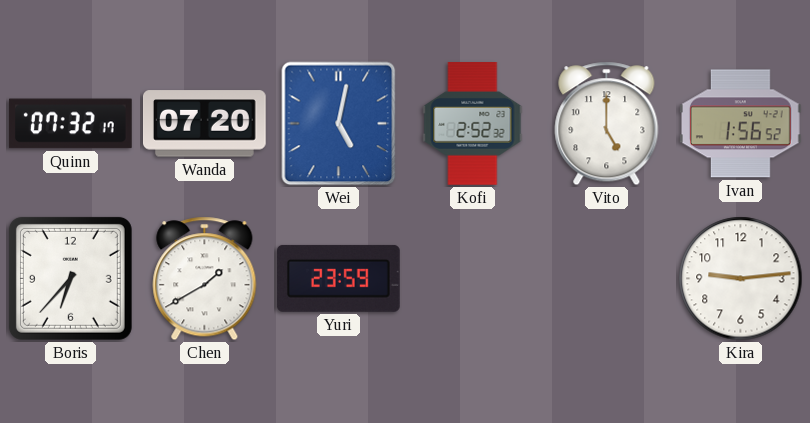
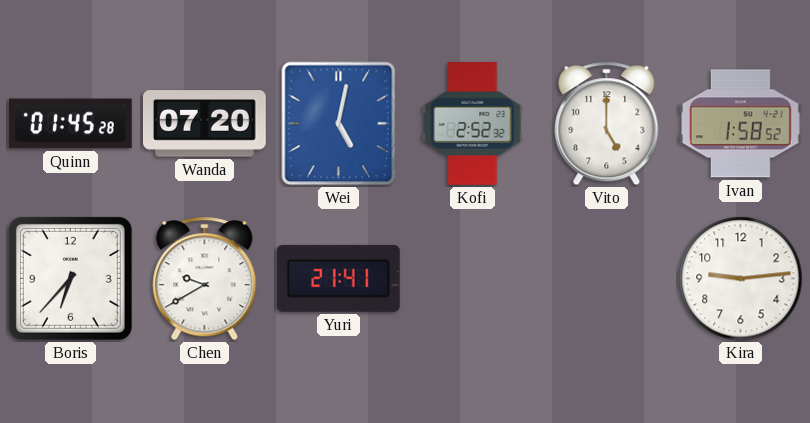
Quinn: 07:32 -> 01:45
Ivan: 1:56 -> 1:58
Chen: 1:40 -> 9:40
Yuri: 23:59 -> 21:41
